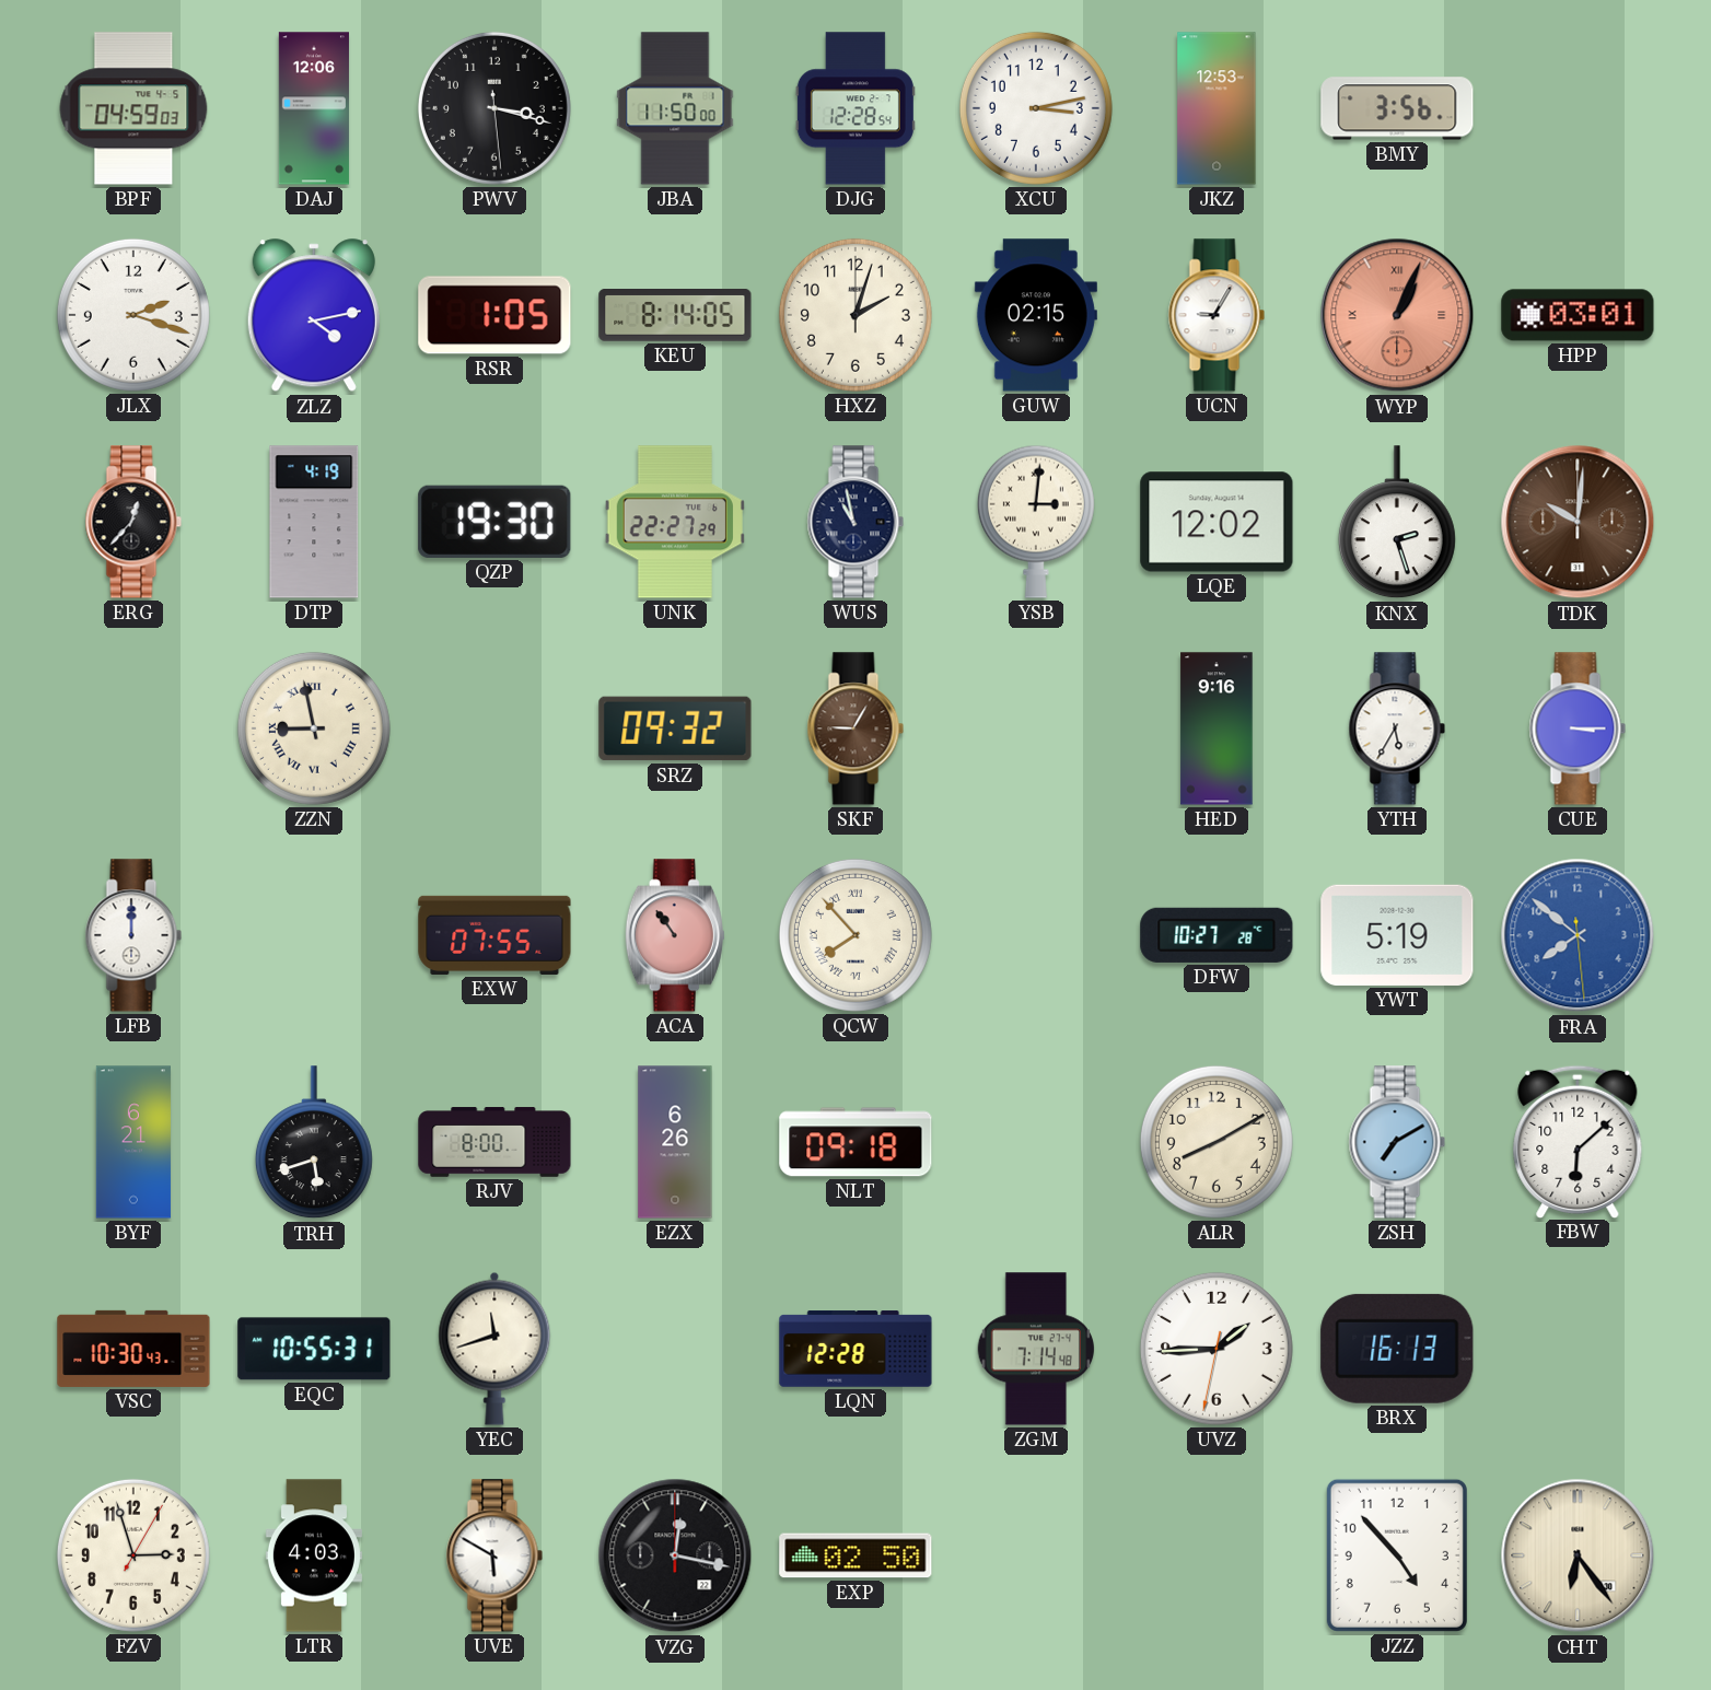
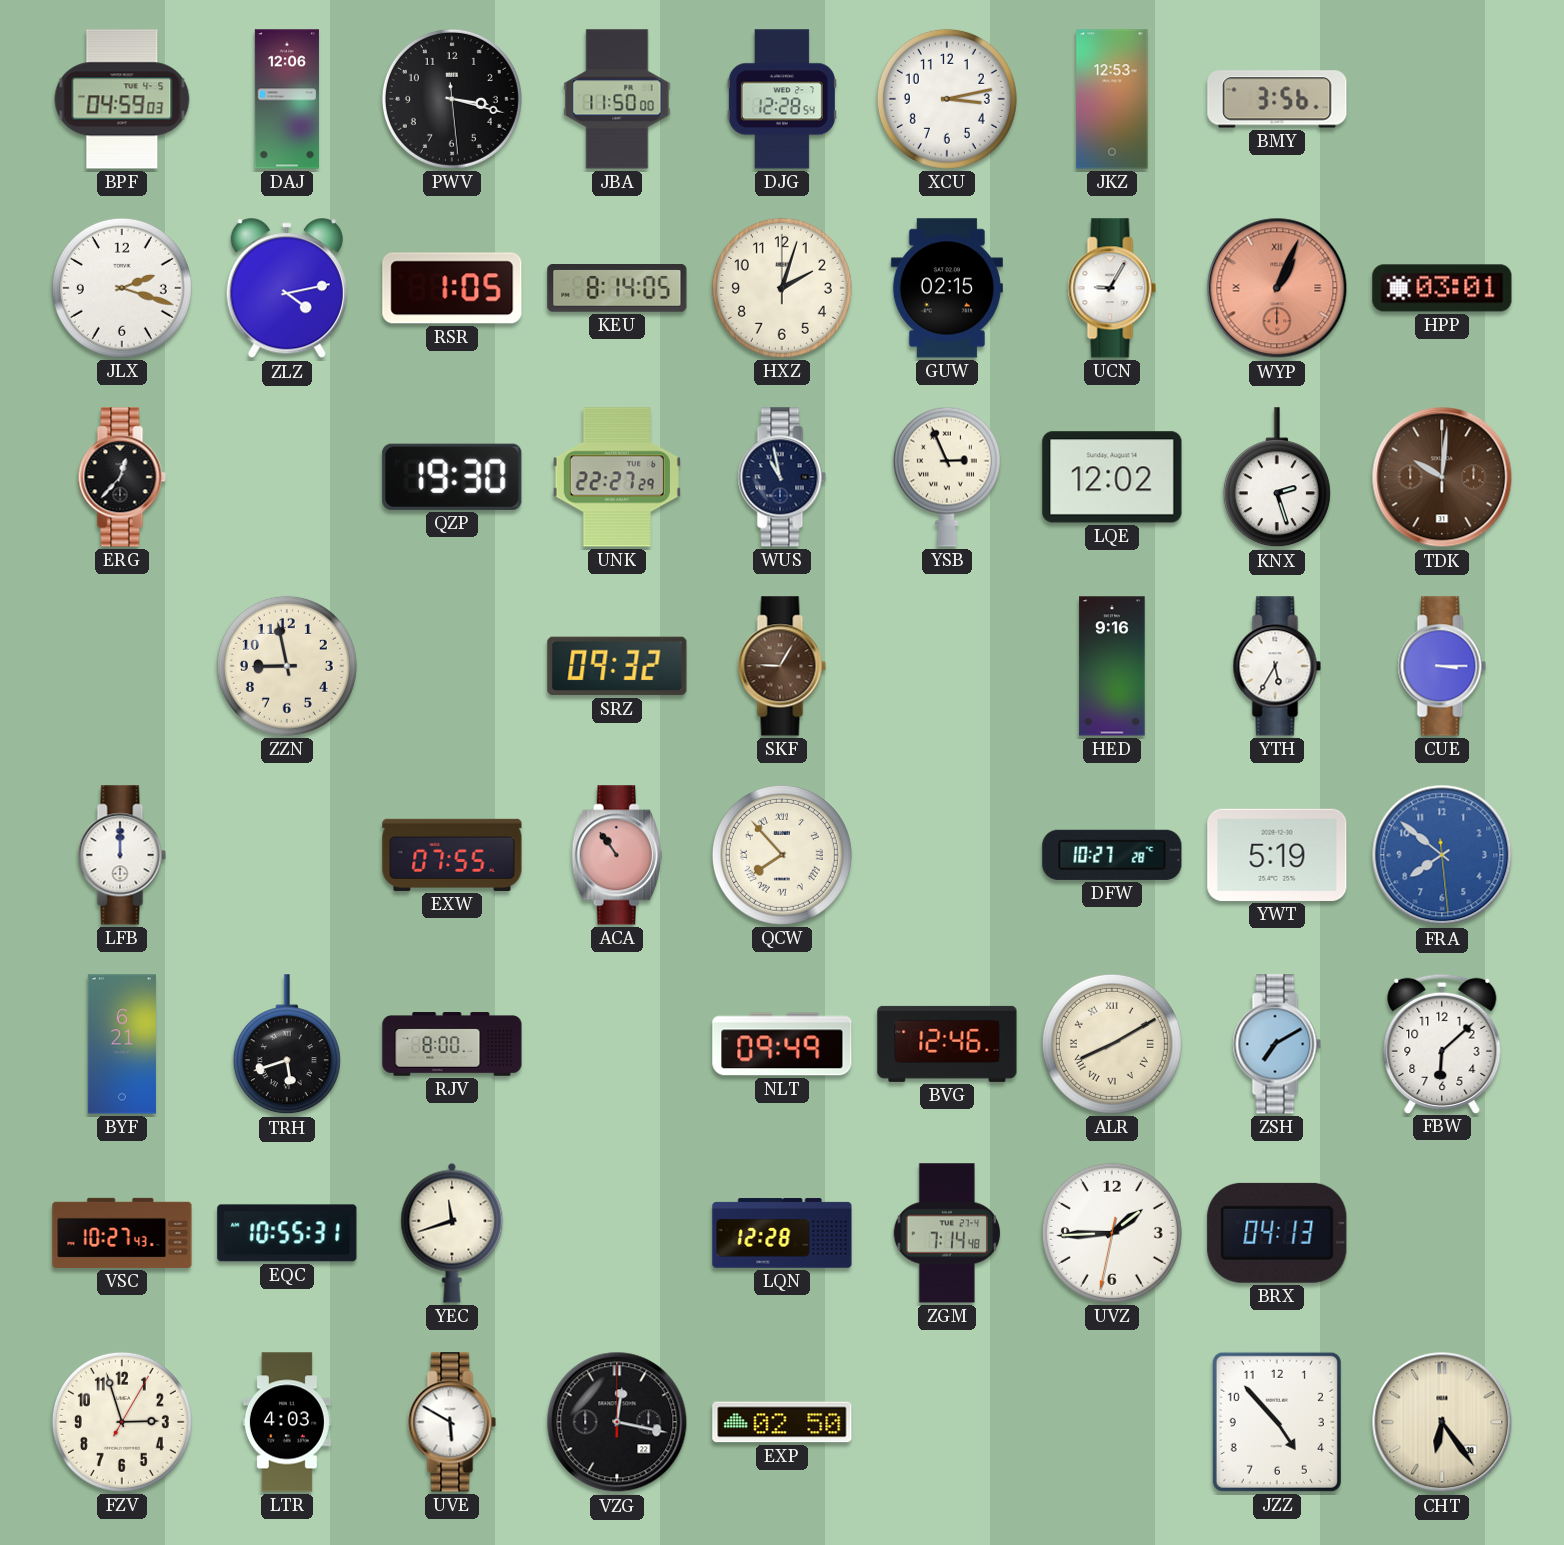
DTP: 4:19 -> none
YSB: 3:01 -> 2:56
ZZN numerals: Roman -> Arabic
EZX: 6:26 -> none
NLT: 09:18 -> 09:49
BVG: none -> 12:46
ALR numerals: Arabic -> Roman
VSC: 10:30 -> 10:27
BRX: 16:13 -> 04:13
